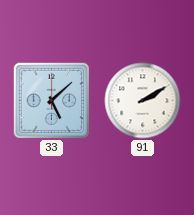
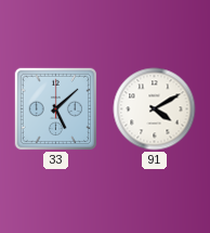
91: 2:10 -> 4:10
